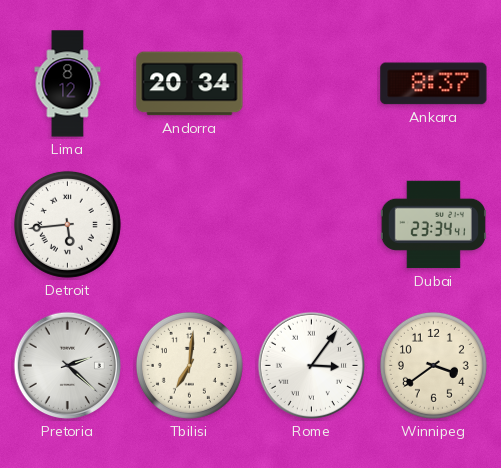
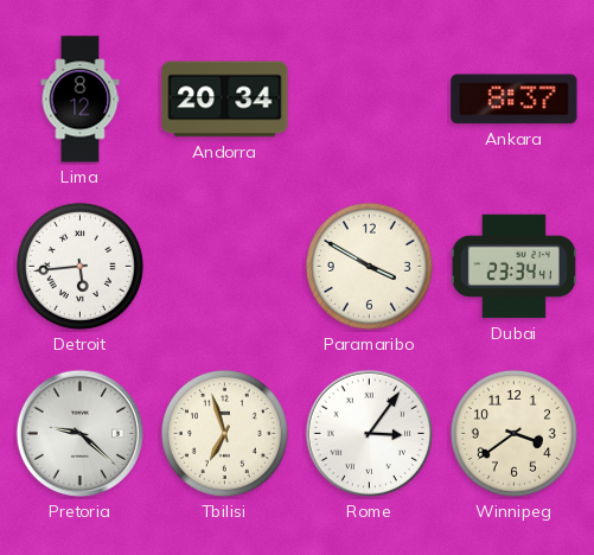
Paramaribo: none -> 3:50
Pretoria: 2:22 -> 9:22
Tbilisi: 7:01 -> 6:57
